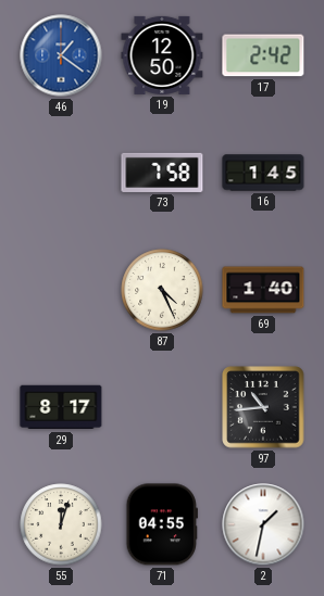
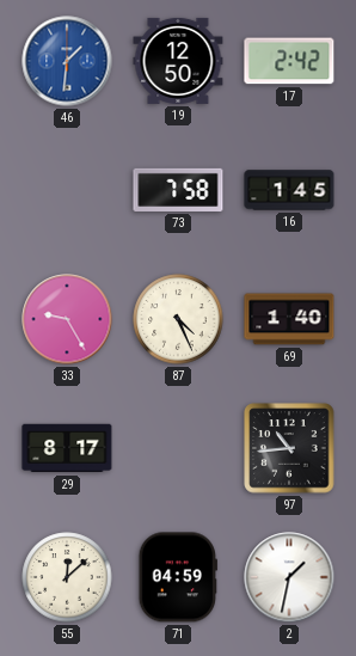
46: 1:21 -> 1:31
33: none -> 9:25
55: 12:03 -> 12:08
71: 04:55 -> 04:59
